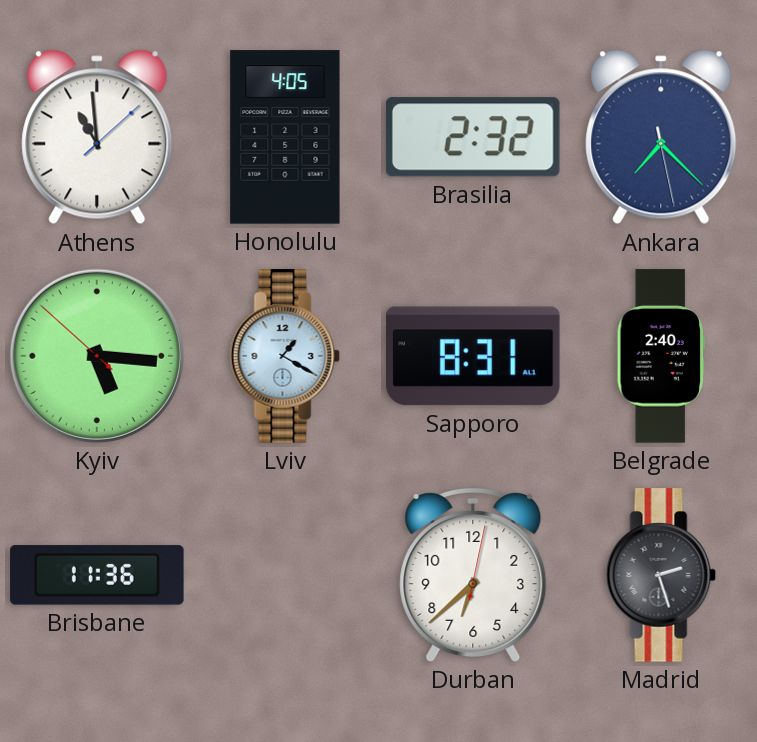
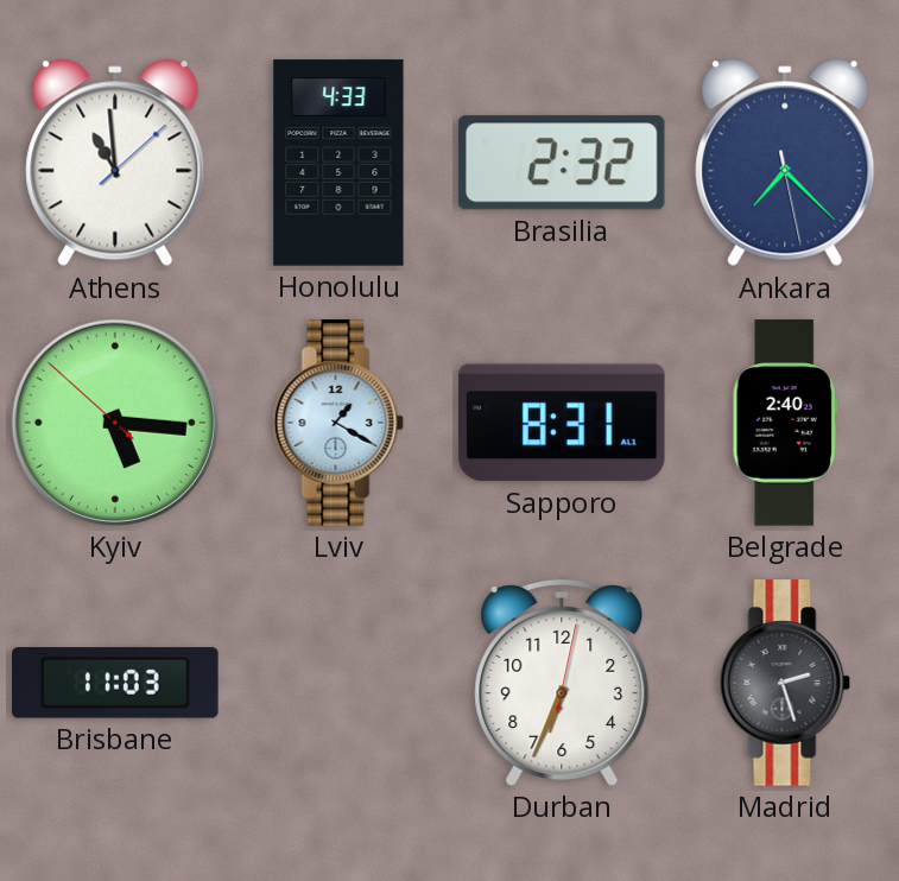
Honolulu: 4:05 -> 4:33
Brisbane: 11:36 -> 11:03
Durban: 6:38 -> 6:34
